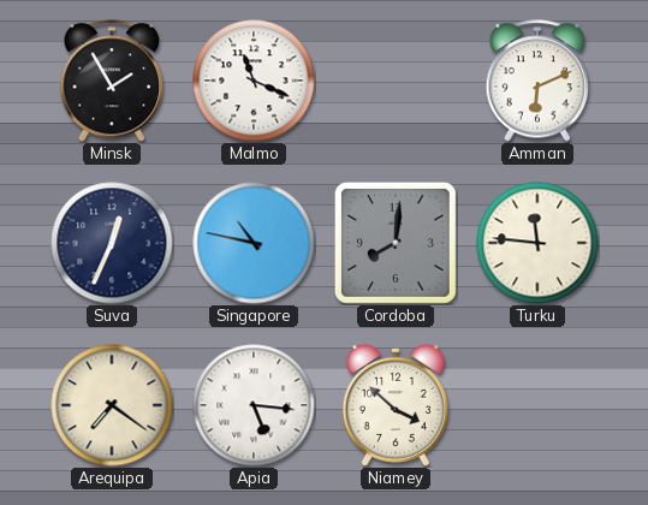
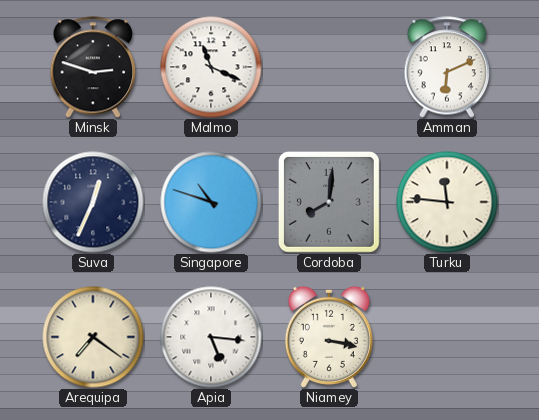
Minsk: 1:55 -> 2:48
Singapore: 10:47 -> 10:48
Niamey: 3:52 -> 3:17
